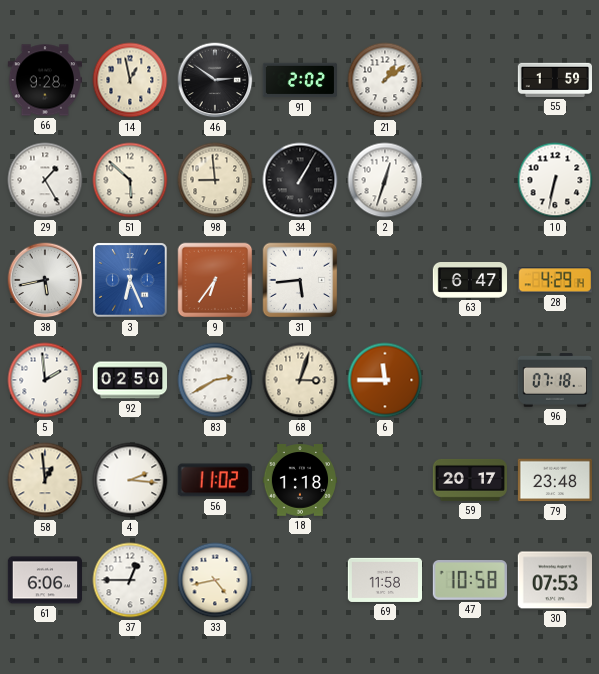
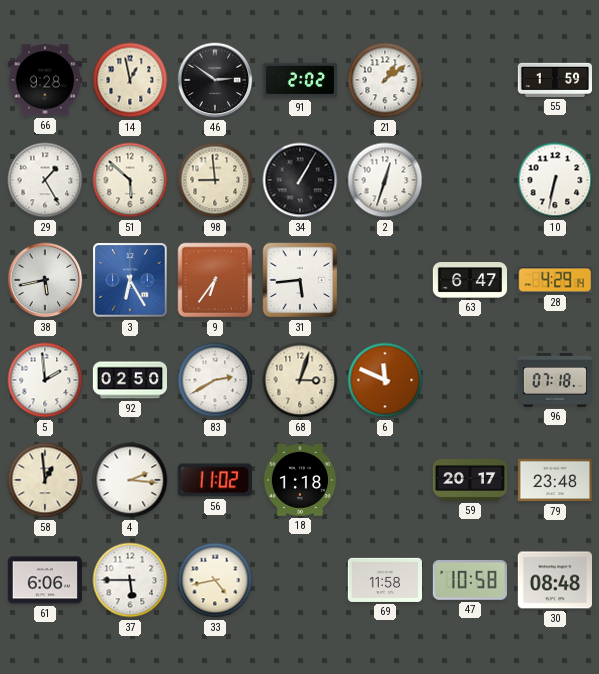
3: 6:26 -> 6:25
6: 11:45 -> 11:49
37: 12:45 -> 5:45
30: 07:53 -> 08:48
